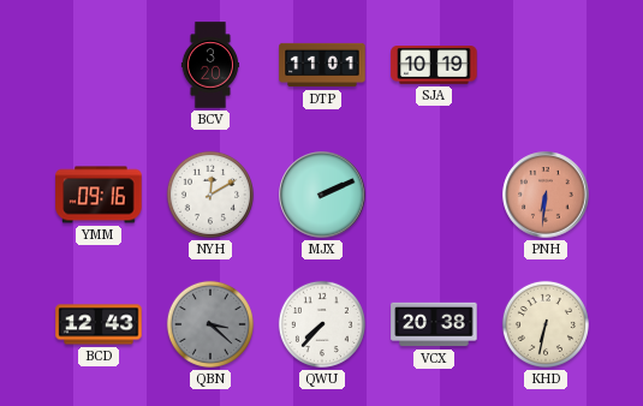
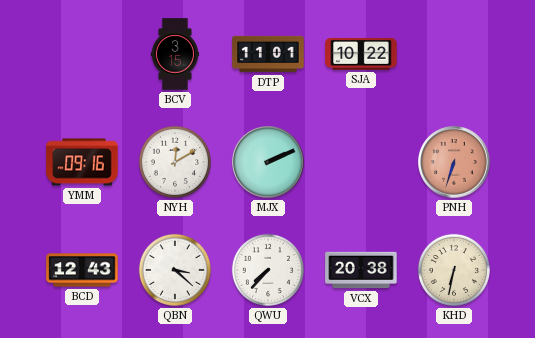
BCV: 3:20 -> 3:15
SJA: 10:19 -> 10:22
PNH: 6:31 -> 6:33
QBN dial: grey -> white
